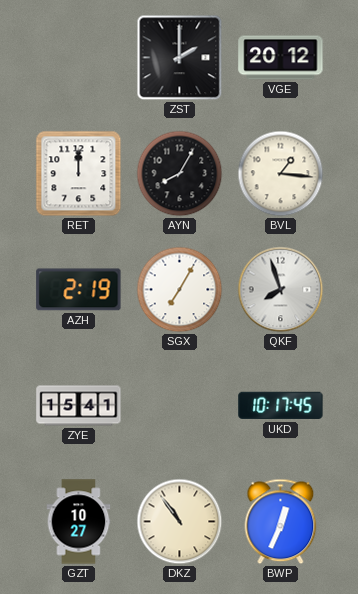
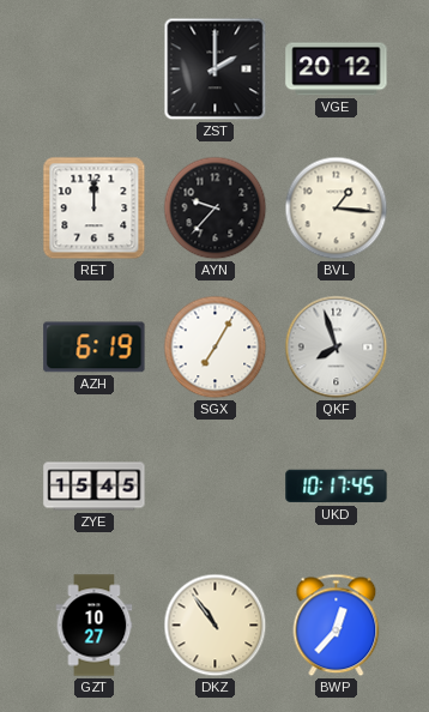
AYN: 8:05 -> 9:37
AZH: 2:19 -> 6:19
ZYE: 15:41 -> 15:45
BWP: 12:34 -> 12:37
